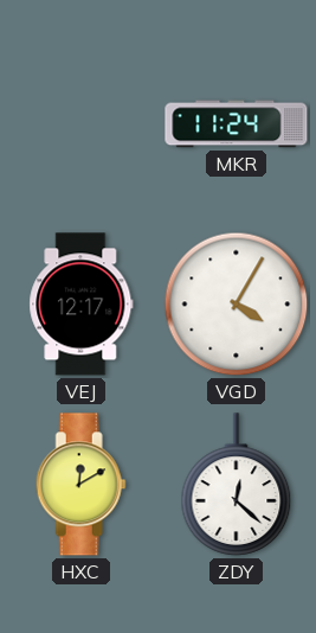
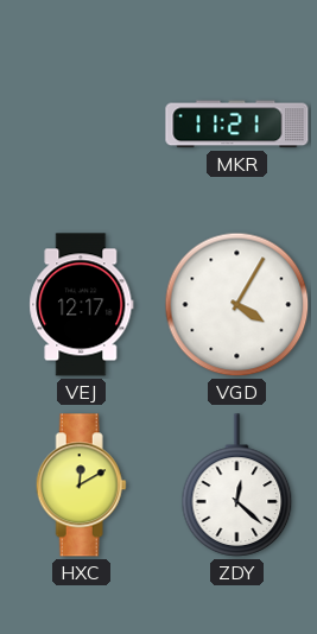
MKR: 11:24 -> 11:21
